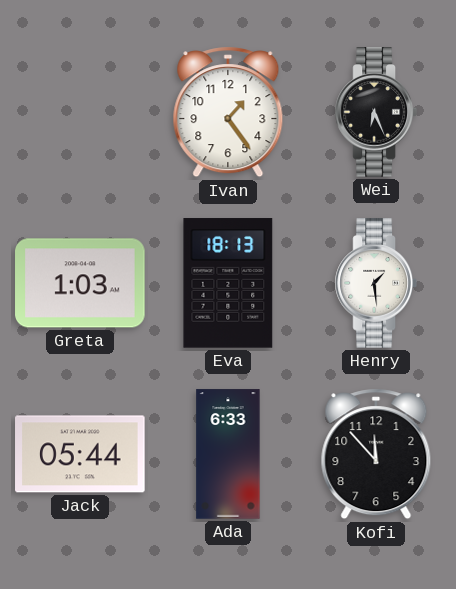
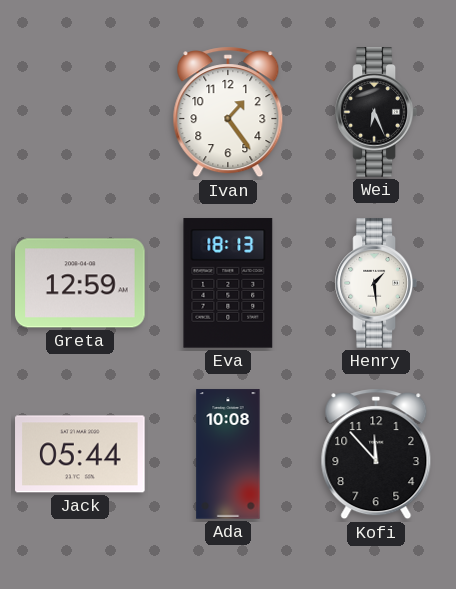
Greta: 1:03 -> 12:59
Ada: 6:33 -> 10:08
